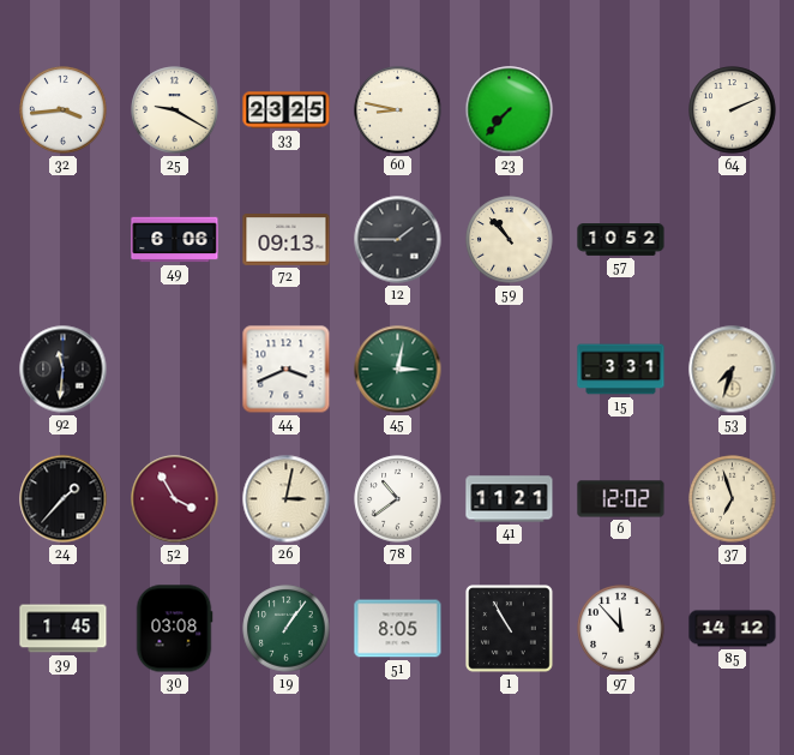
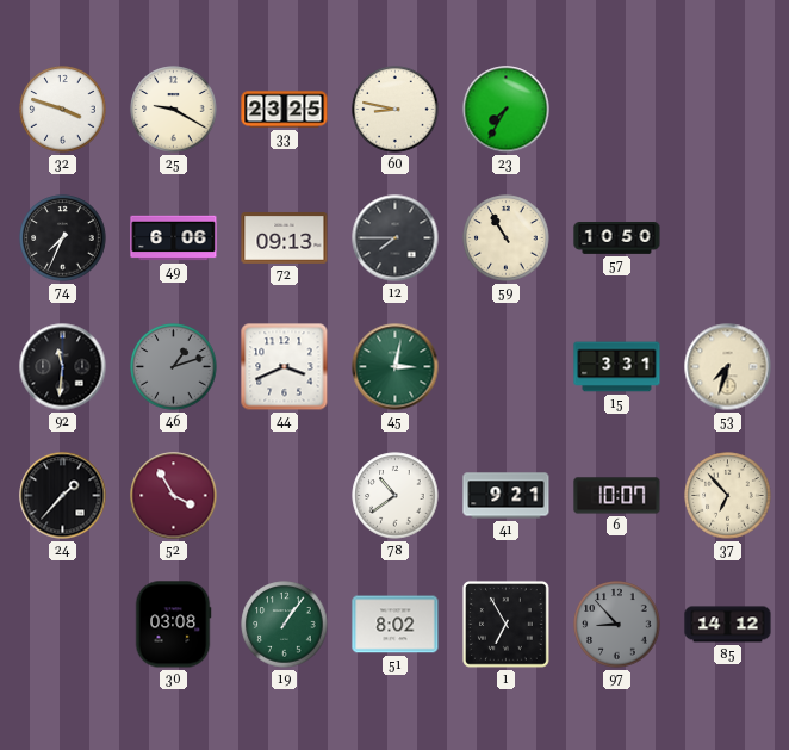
32: 3:44 -> 3:48
23: 7:37 -> 7:35
64: 2:11 -> none
74: none -> 7:34
12: 1:45 -> 7:45
59: 10:53 -> 10:55
57: 10:52 -> 10:50
46: none -> 1:12
26: 3:02 -> none
41: 11:21 -> 9:21
6: 12:02 -> 10:07
37: 6:57 -> 6:53
39: 1:45 -> none
51: 8:05 -> 8:02
1: 10:55 -> 6:55
97: 11:53 -> 8:53
97 dial: white -> grey
